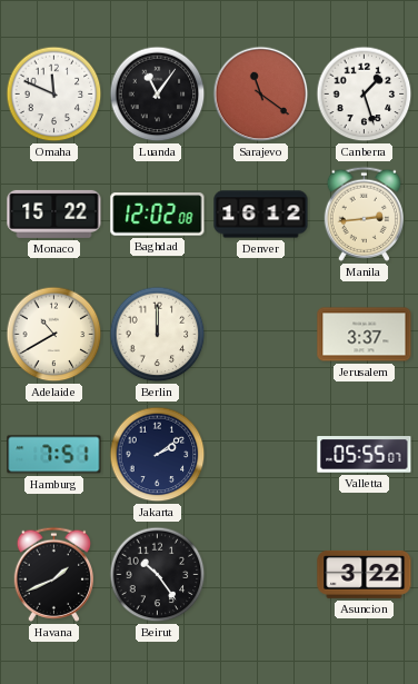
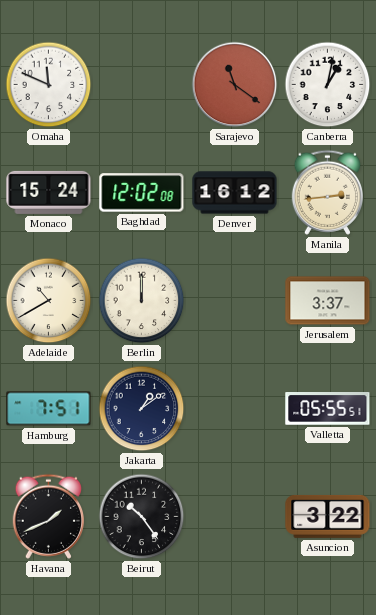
Luanda: 11:06 -> none
Canberra: 1:27 -> 1:02
Monaco: 15:22 -> 15:24
Jakarta: 2:09 -> 1:09
Valletta: 05:55:07 -> 05:55:51
